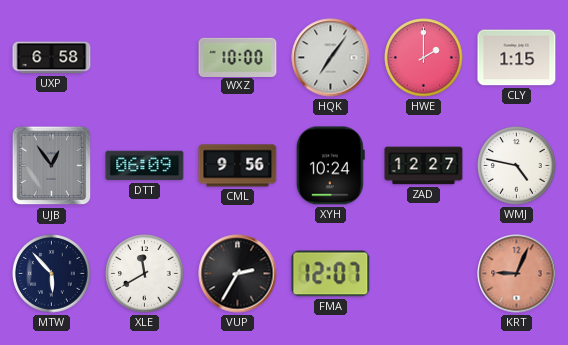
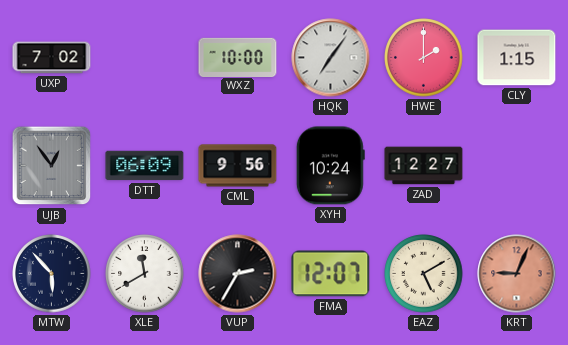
UXP: 6:58 -> 7:02
WMJ: 4:47 -> none
EAZ: none -> 5:10
